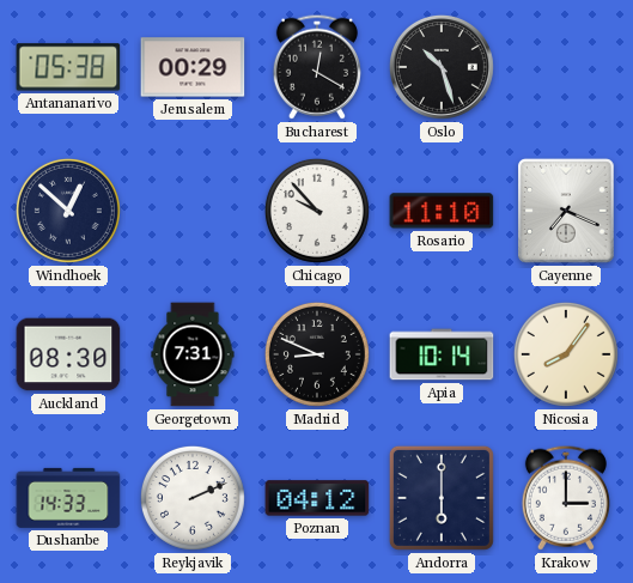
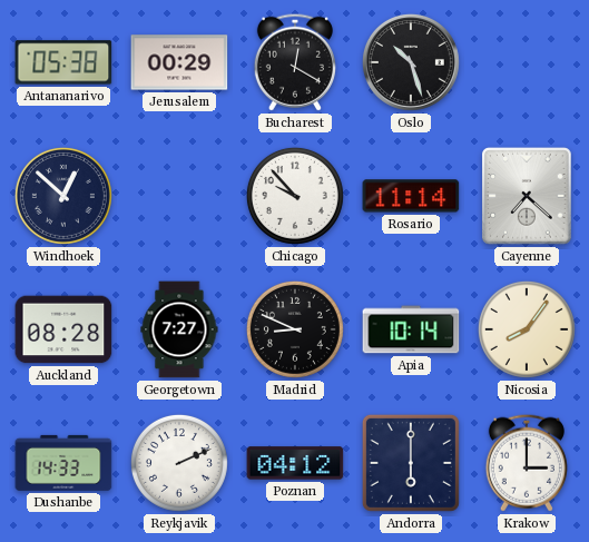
Rosario: 11:10 -> 11:14
Cayenne: 7:19 -> 7:22
Auckland: 08:30 -> 08:28
Georgetown: 7:31 -> 7:27
